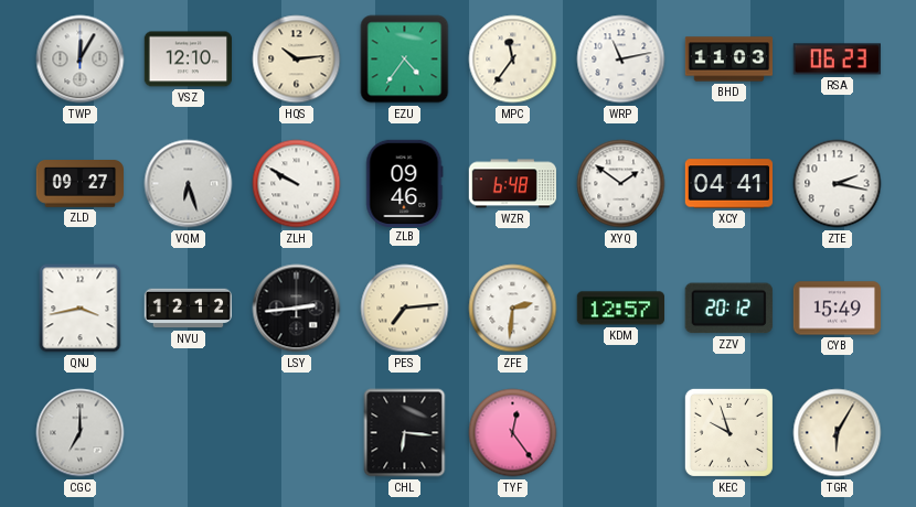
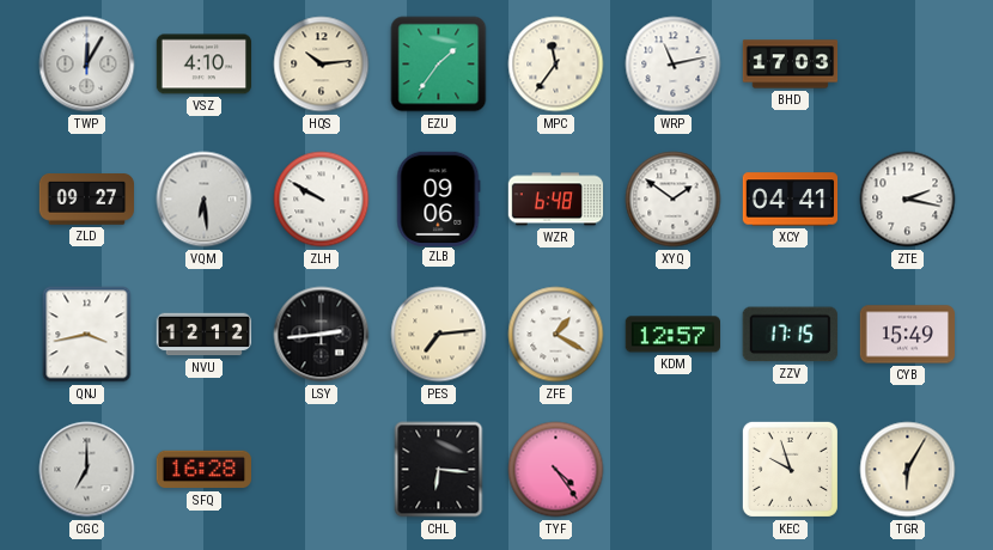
VSZ: 12:10 -> 4:10
EZU: 4:36 -> 1:36
BHD: 11:03 -> 17:03
RSA: 06:23 -> none
VQM: 6:27 -> 6:29
ZLB: 09:46 -> 09:06
ZFE: 2:31 -> 1:20
ZZV: 20:12 -> 17:15
SFQ: none -> 16:28
TYF: 12:24 -> 4:24
